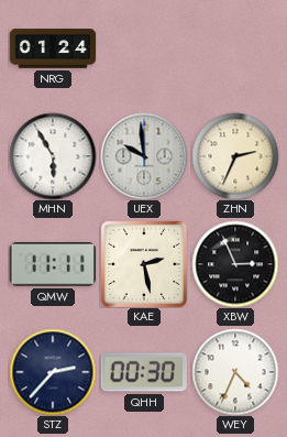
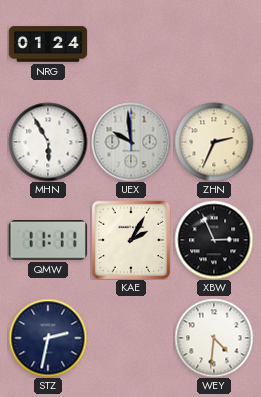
KAE: 2:28 -> 2:05
STZ: 2:37 -> 2:32
QHH: 00:30 -> none
WEY: 4:34 -> 4:31
